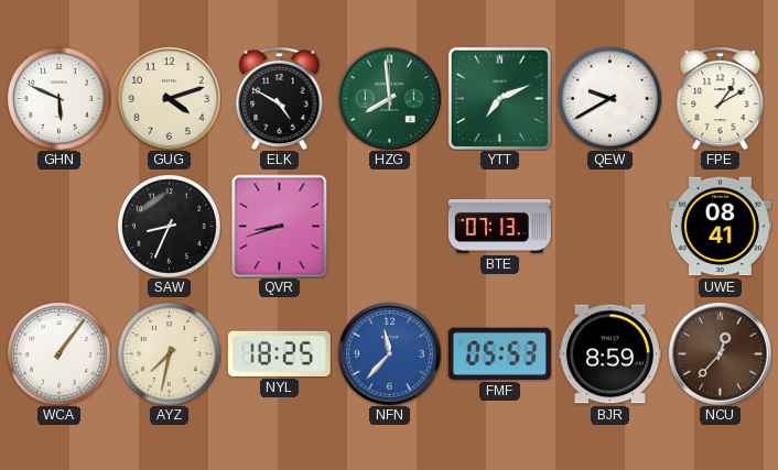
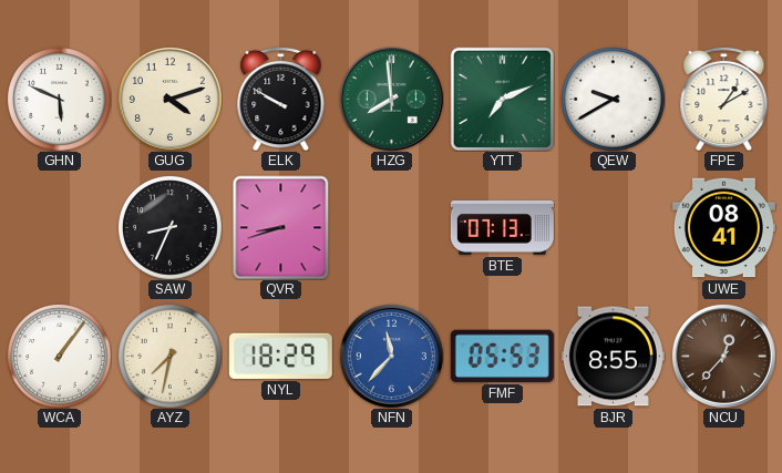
ELK: 4:50 -> 9:50
NYL: 18:25 -> 18:29
BJR: 8:59 -> 8:55
